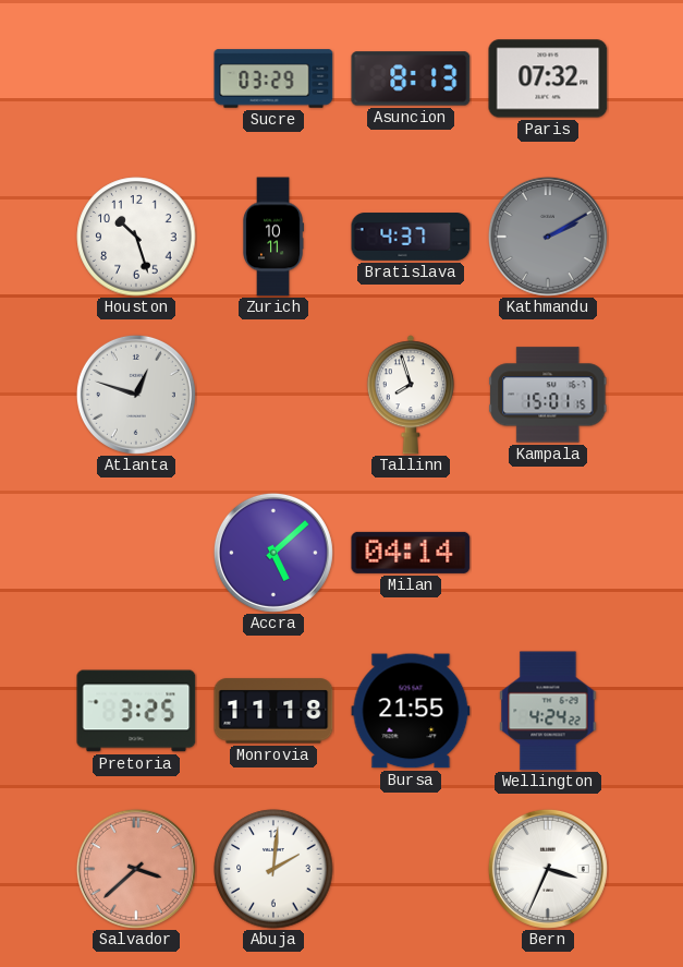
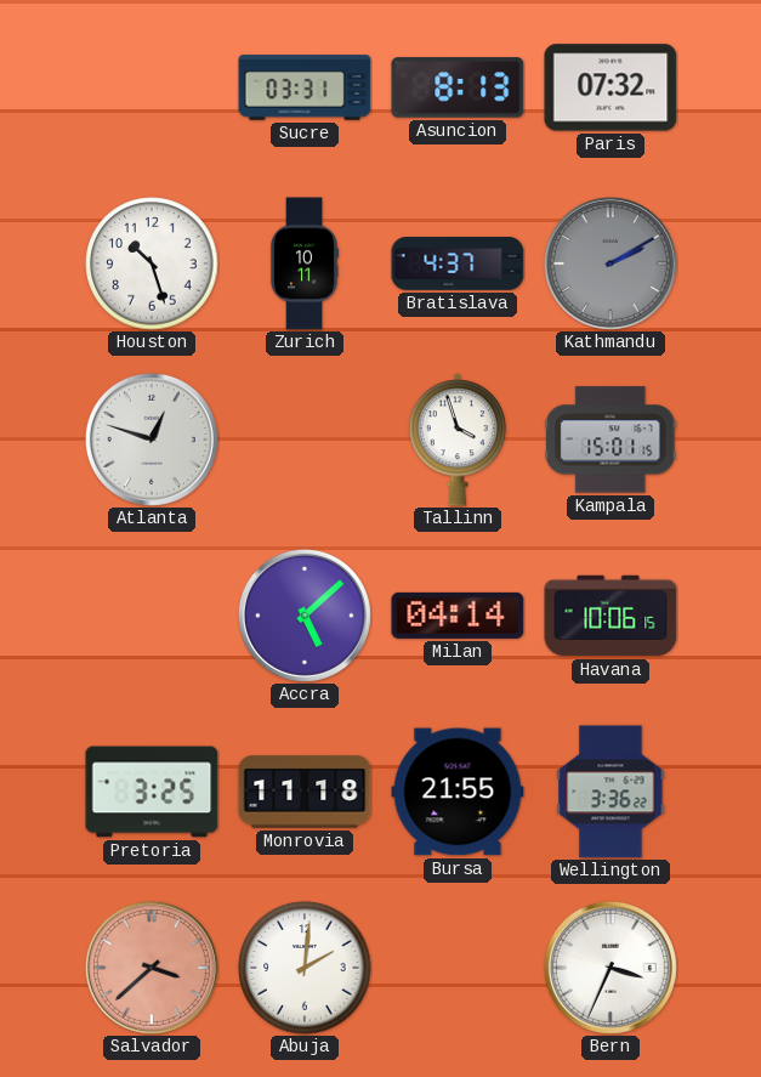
Sucre: 03:29 -> 03:31
Tallinn: 7:57 -> 3:57
Havana: none -> 10:06
Wellington: 4:24 -> 3:36
